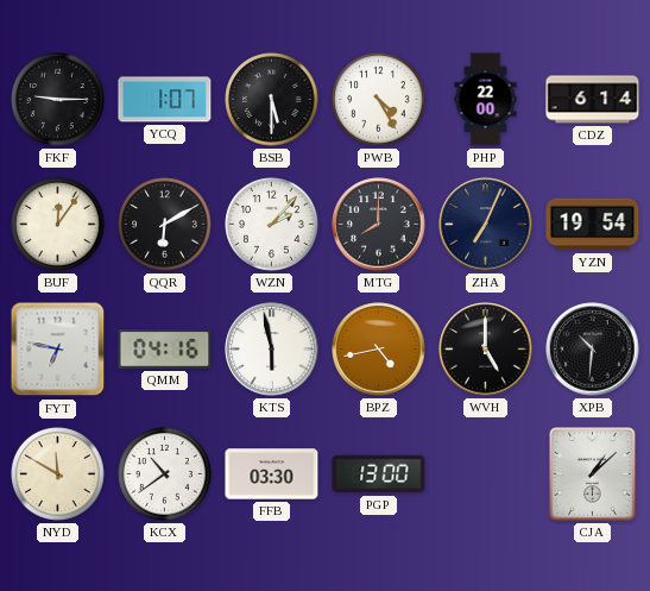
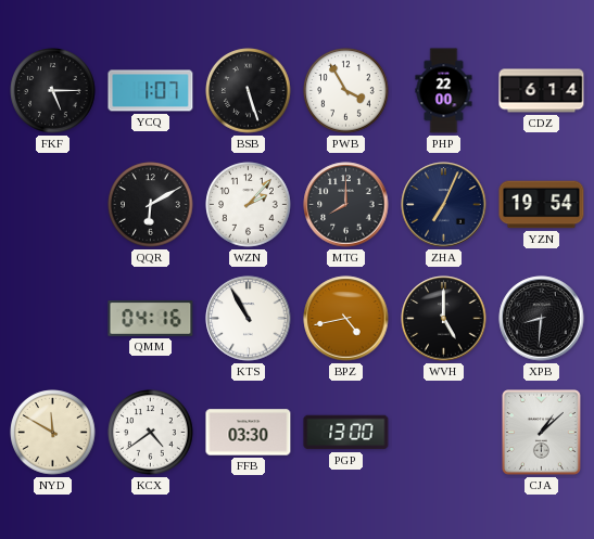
FKF: 9:15 -> 5:15
BSB: 5:30 -> 5:27
PWB: 4:25 -> 3:55
BUF: 12:06 -> none
FYT: 6:47 -> none
KTS: 5:58 -> 10:55
XPB: 10:31 -> 8:31
KCX: 10:39 -> 4:39
